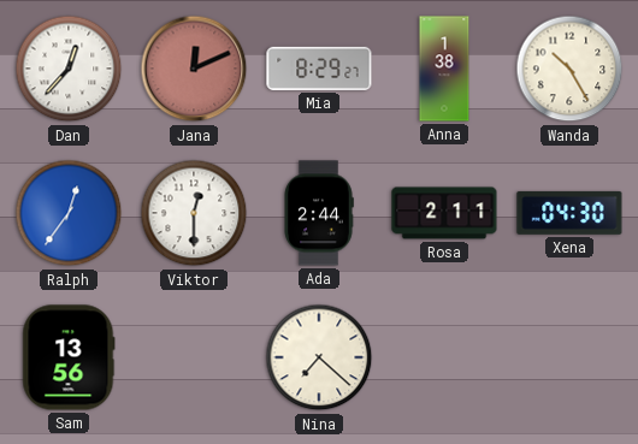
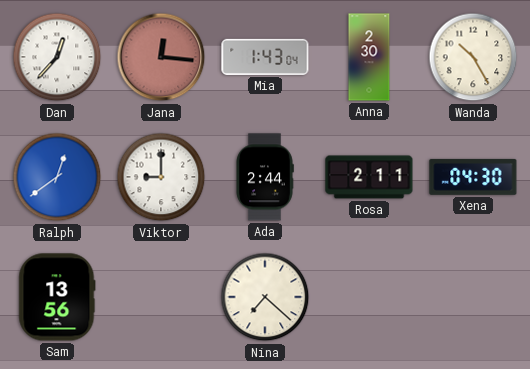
Jana: 12:11 -> 12:16
Mia: 8:29 -> 1:43
Anna: 1:38 -> 2:30
Ralph: 12:36 -> 12:39
Viktor: 12:30 -> 9:00
